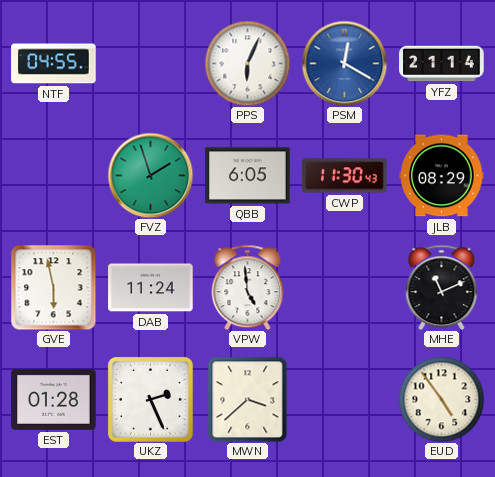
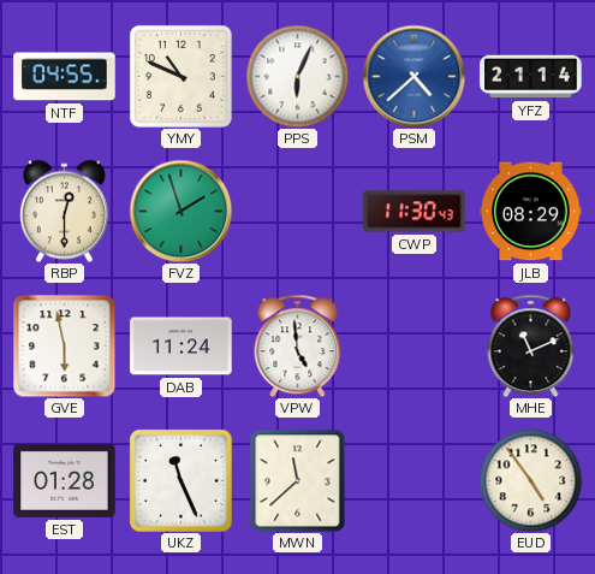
YMY: none -> 10:49
PSM: 12:20 -> 4:38
RBP: none -> 12:30
QBB: 6:05 -> none
UKZ: 2:26 -> 11:26
MWN: 3:38 -> 11:38
